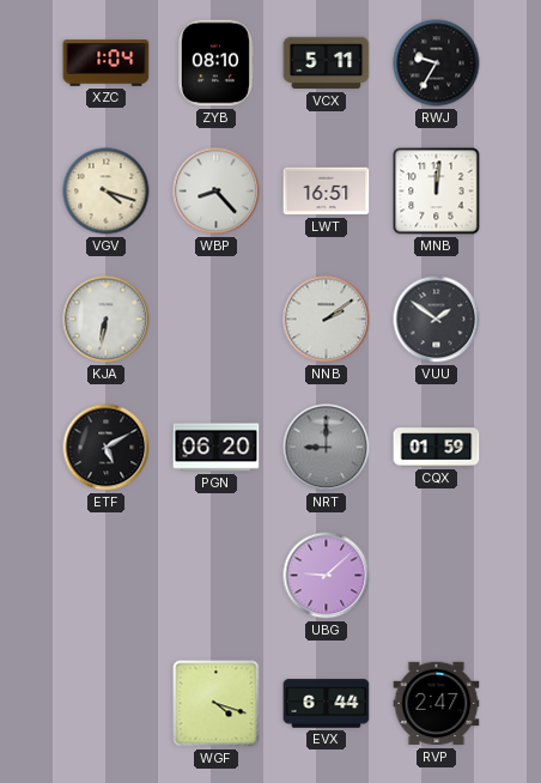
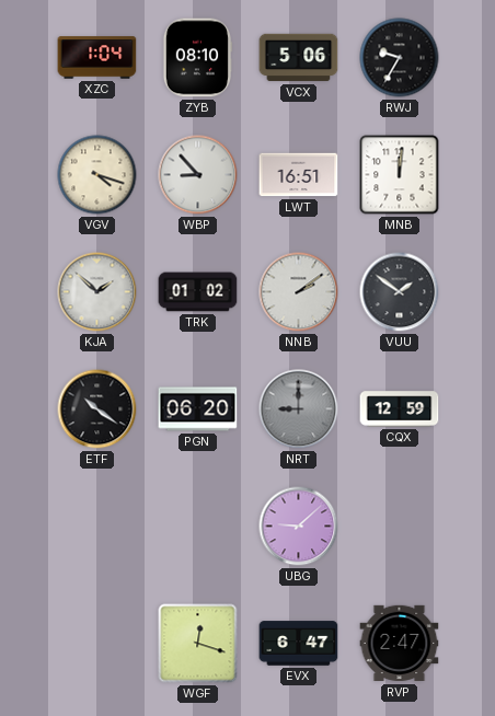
VCX: 5:11 -> 5:06
WBP: 8:23 -> 8:53
KJA: 6:32 -> 1:52
TRK: none -> 01:02
ETF: 5:10 -> 10:21
CQX: 01:59 -> 12:59
WGF: 4:18 -> 12:18
EVX: 6:44 -> 6:47
